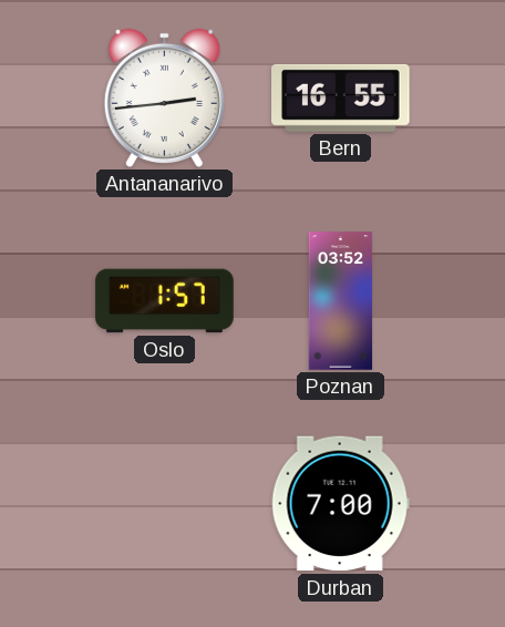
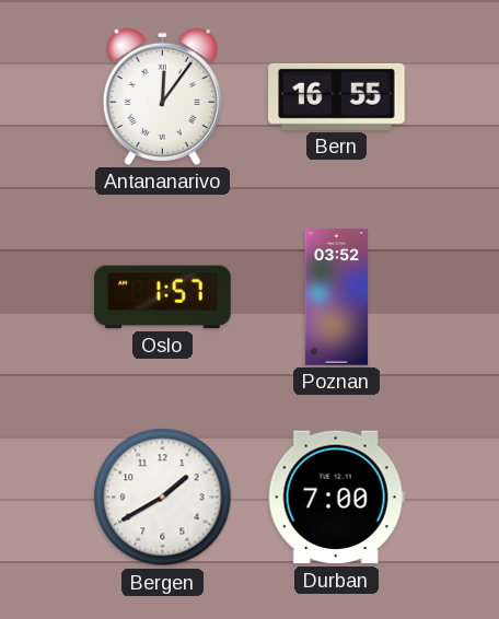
Antananarivo: 2:44 -> 12:06
Bergen: none -> 1:40
